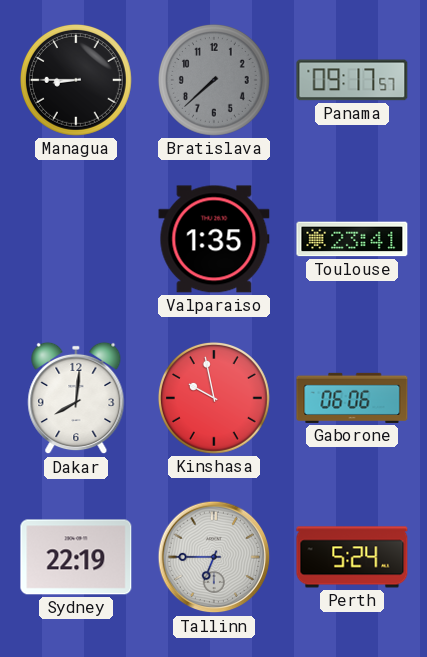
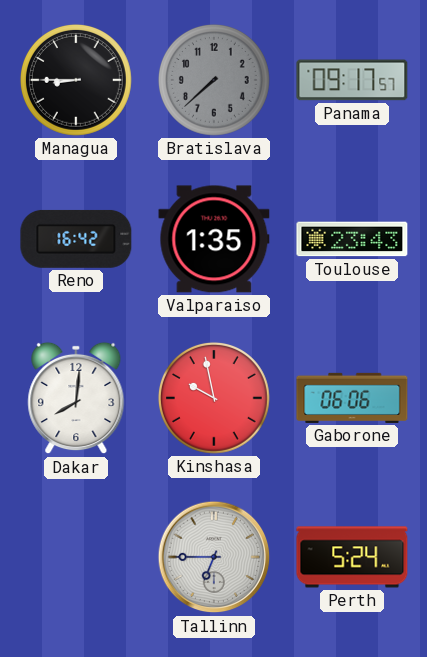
Reno: none -> 16:42
Toulouse: 23:41 -> 23:43
Sydney: 22:19 -> none
